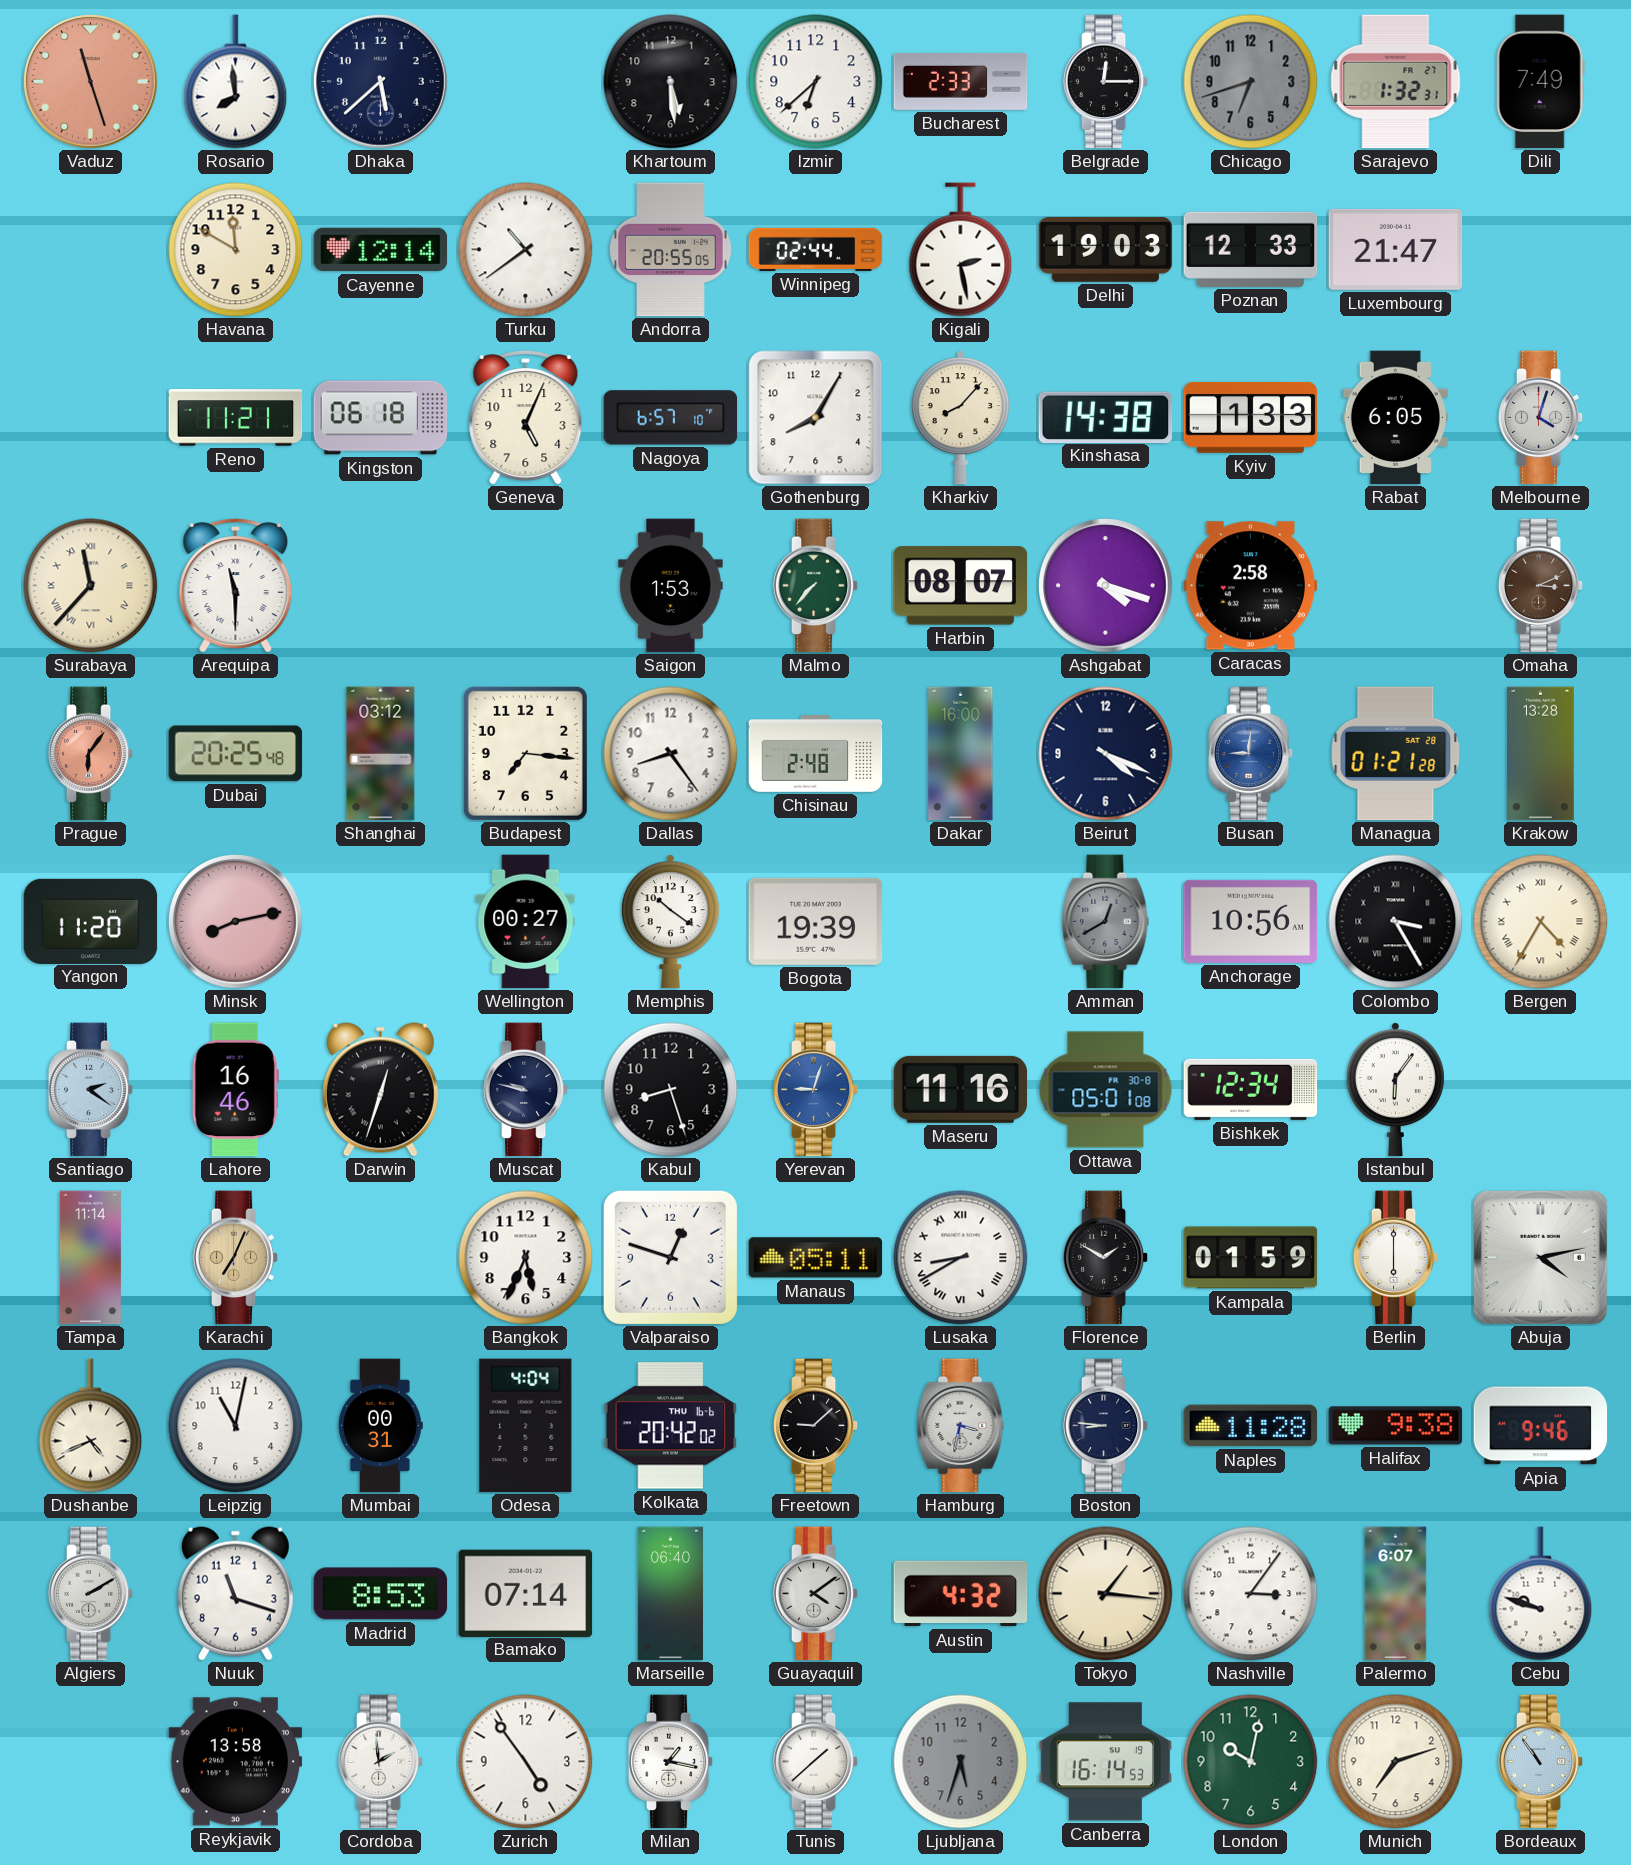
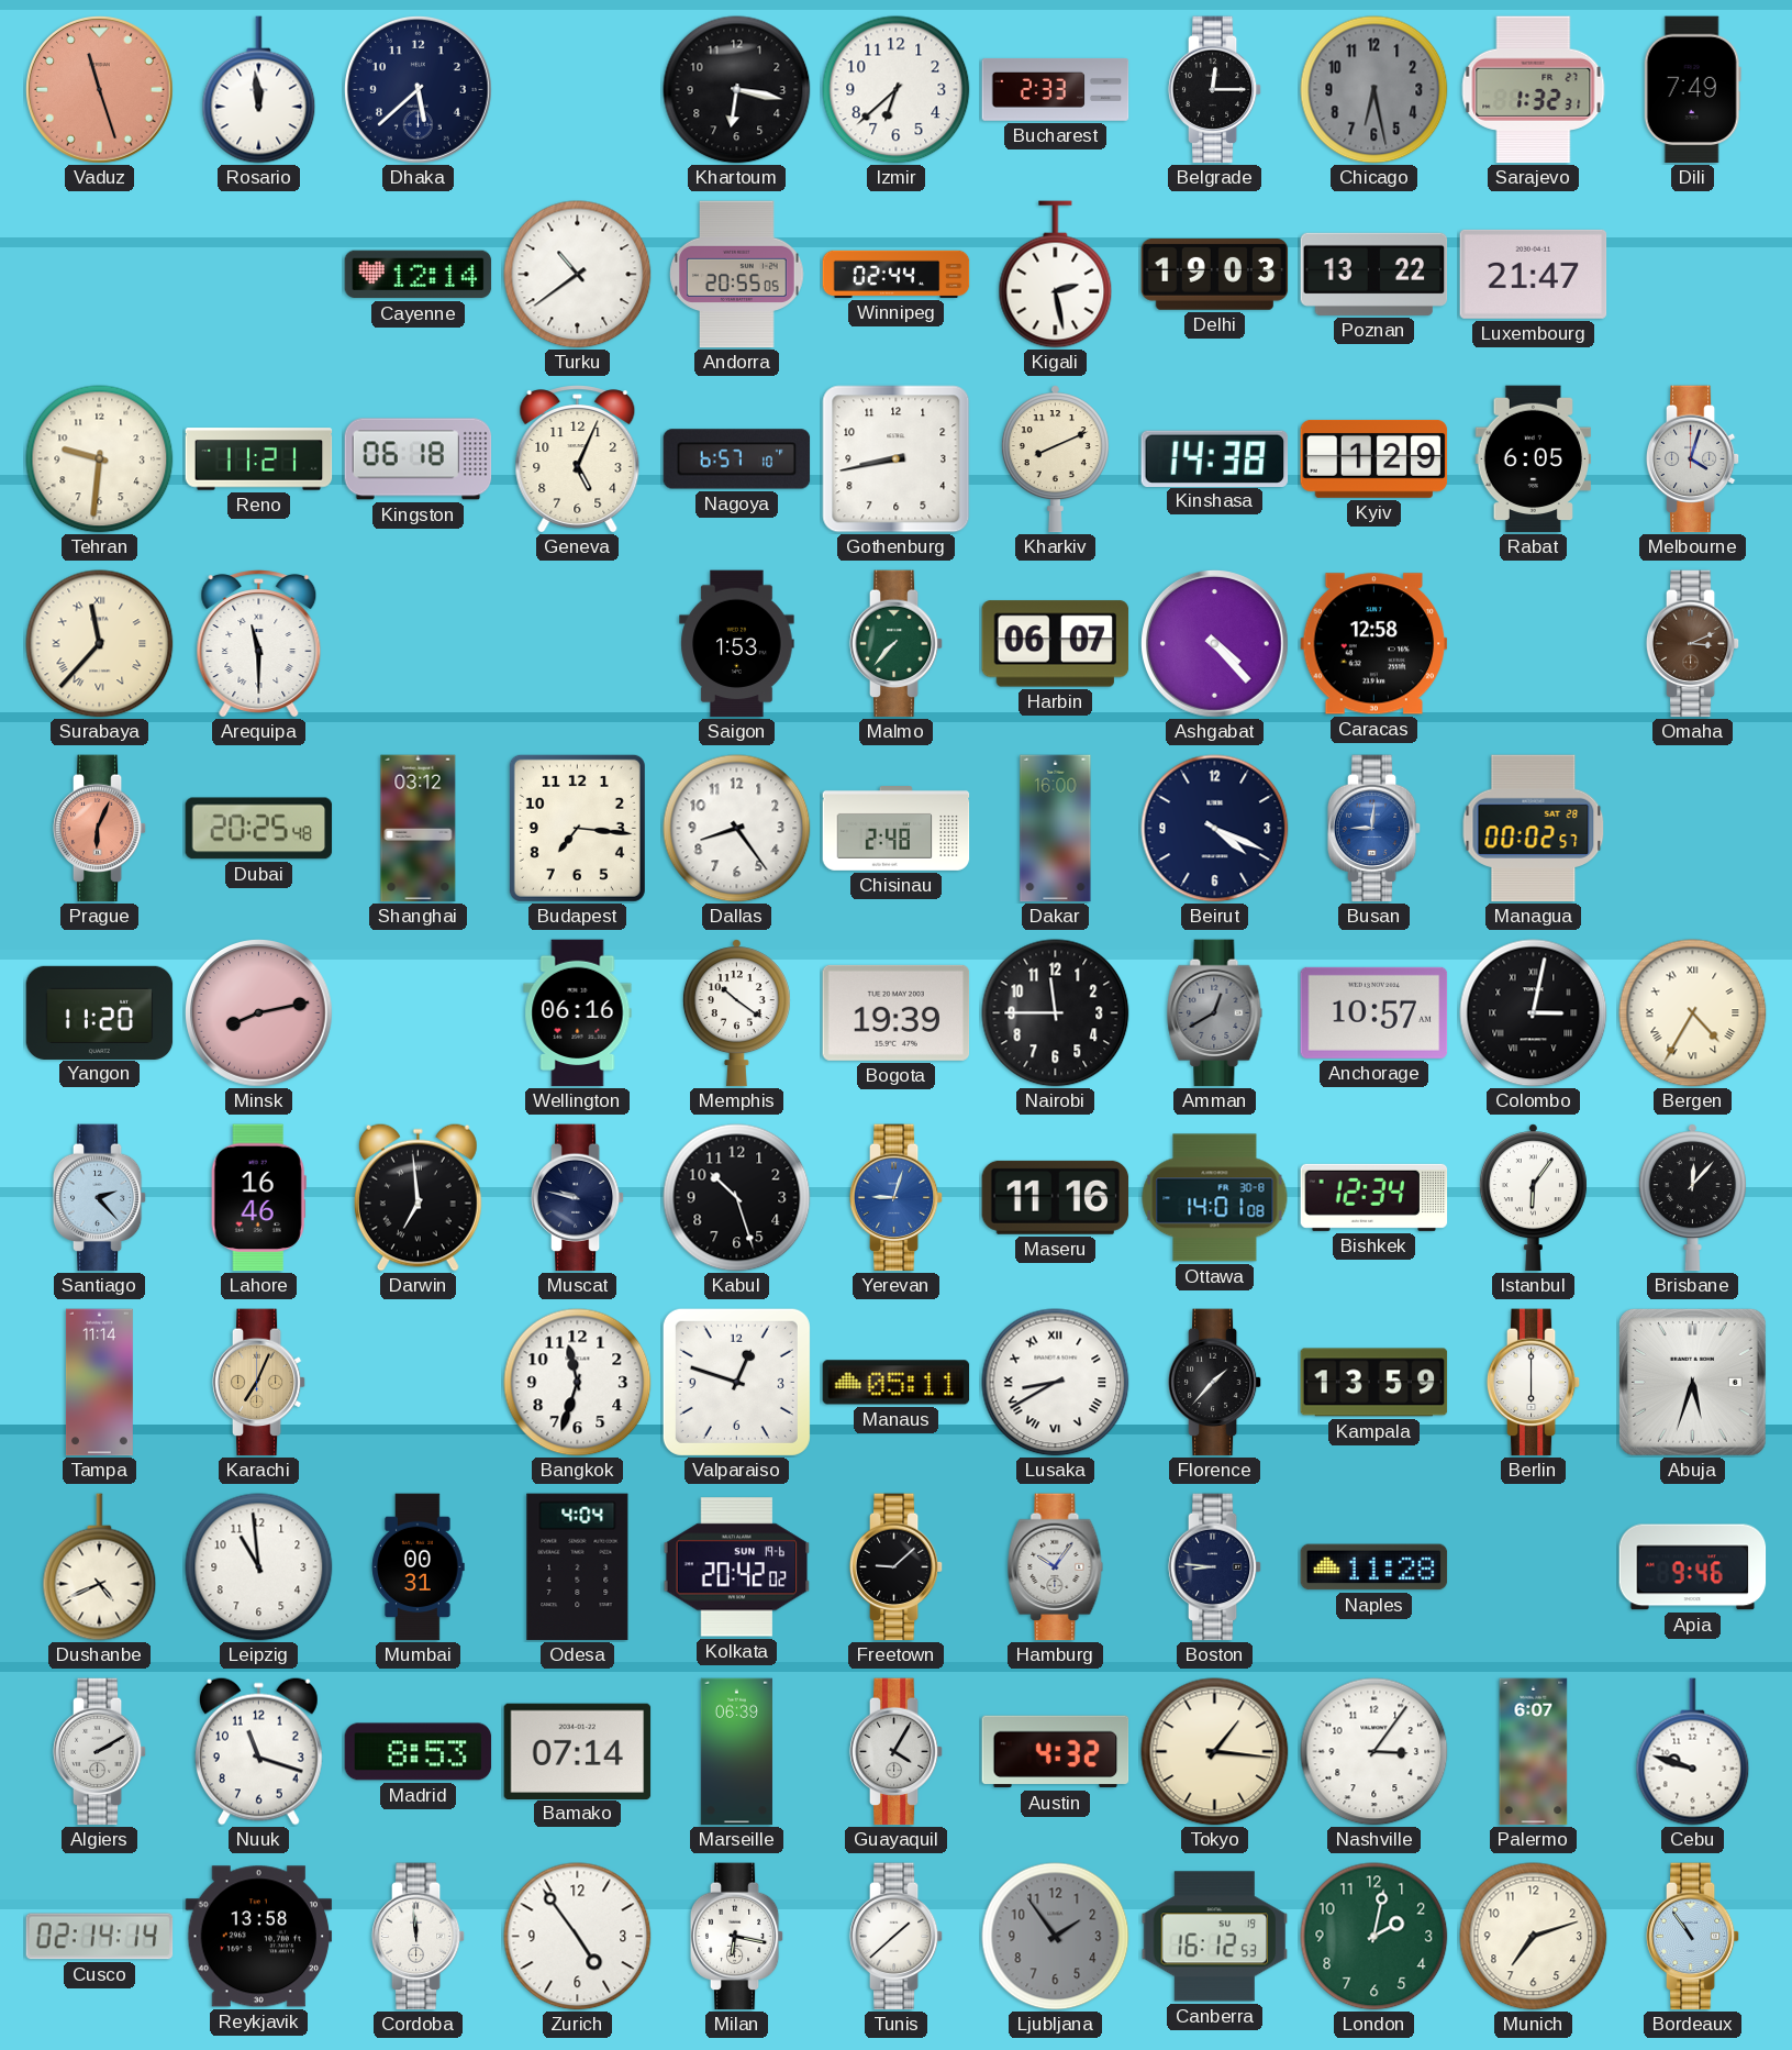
Rosario: 7:59 -> 11:59
Khartoum: 5:29 -> 6:17
Chicago: 6:42 -> 6:28
Havana: 11:50 -> none
Poznan: 12:33 -> 13:22
Tehran: none -> 9:31
Gothenburg: 8:05 -> 8:43
Kharkiv: 8:07 -> 8:11
Kyiv: 1:33 -> 1:29
Harbin: 08:07 -> 06:07
Ashgabat: 4:18 -> 4:23
Caracas: 2:58 -> 12:58
Prague: 6:06 -> 6:04
Managua: 01:21 -> 00:02
Krakow: 13:28 -> none
Wellington: 00:27 -> 06:16
Nairobi: none -> 11:45
Anchorage: 10:56 -> 10:57
Colombo: 3:25 -> 3:02
Santiago: 2:21 -> 2:23
Darwin: 12:33 -> 6:59
Kabul: 8:27 -> 10:27
Ottawa: 05:01 -> 14:01
Brisbane: none -> 12:07
Bangkok: 5:34 -> 11:33
Florence: 1:50 -> 1:37
Kampala: 01:59 -> 13:59
Abuja: 4:13 -> 5:33
Leipzig: 11:02 -> 10:59
Kolkata date: THU 16-6 -> SUN 19-6
Hamburg: 3:32 -> 10:06
Halifax: 9:38 -> none
Marseille: 06:40 -> 06:39
Guayaquil: 4:09 -> 4:05
Cusco: none -> 02:14
Cordoba: 1:59 -> 11:59
Milan: 1:17 -> 6:17
Ljubljana: 5:33 -> 1:54
Canberra: 16:14 -> 16:12
London: 10:02 -> 2:02
